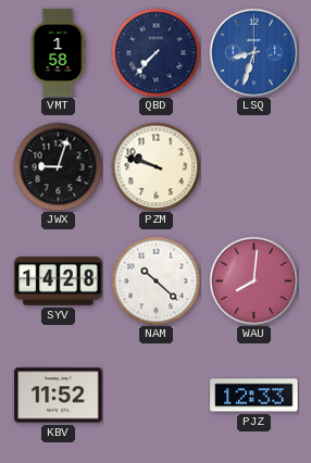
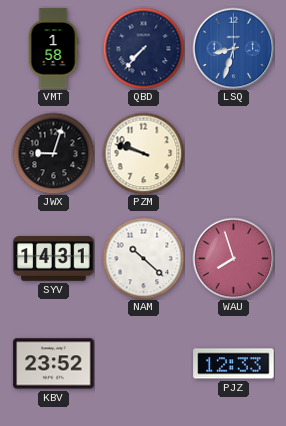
SYV: 14:28 -> 14:31
WAU: 8:01 -> 7:57
KBV: 11:52 -> 23:52
